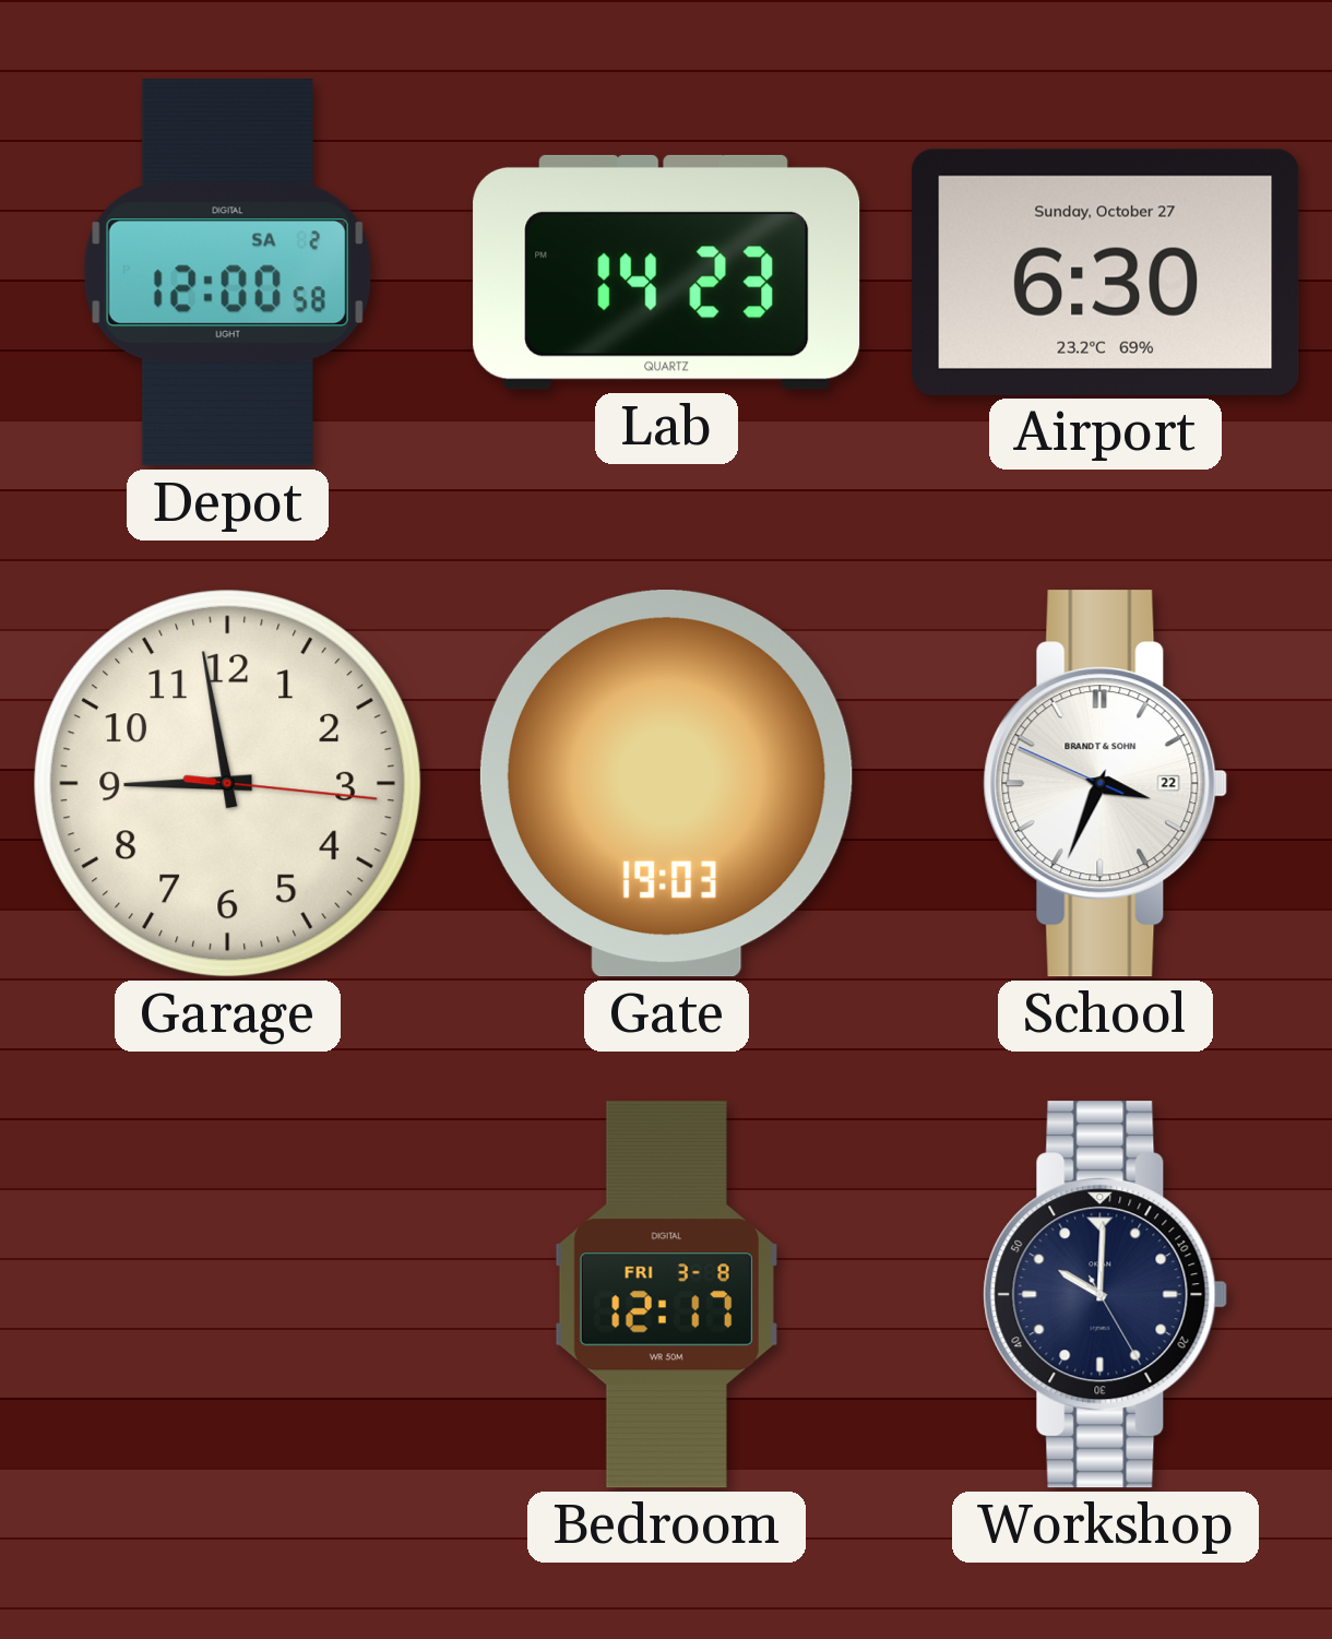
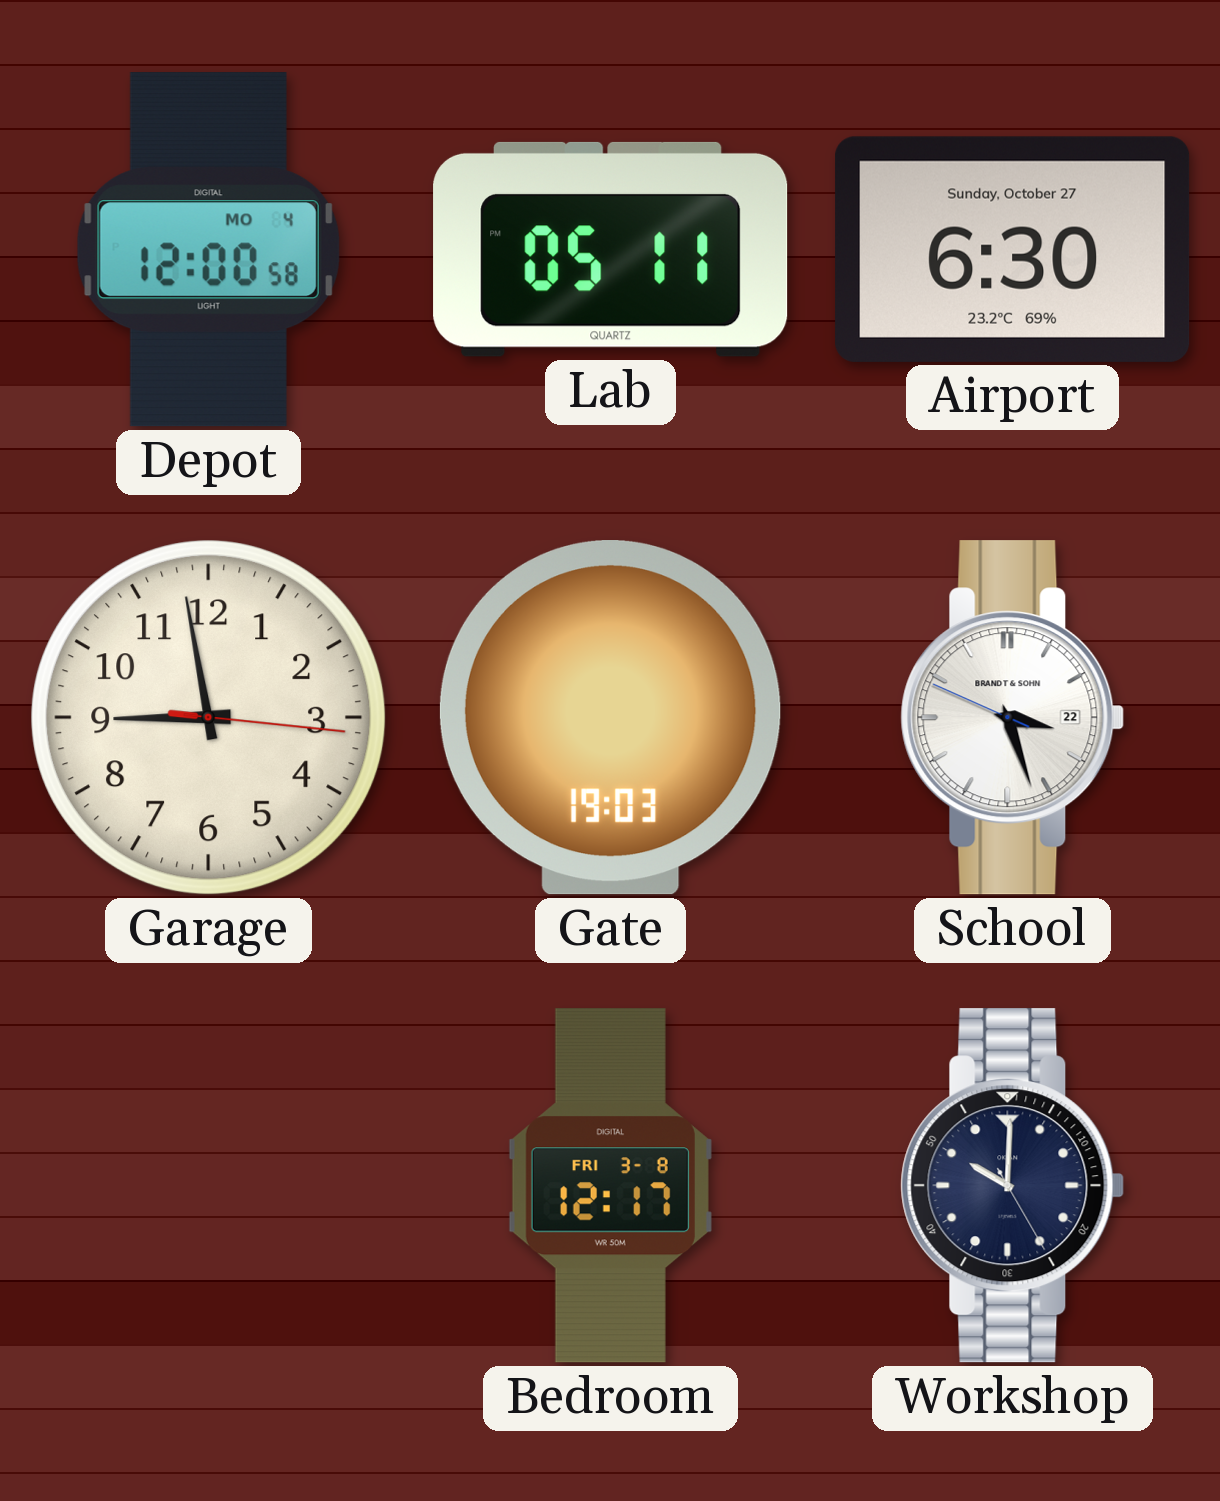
Depot date: SA 2 -> MO 4
Lab: 14:23 -> 05:11
School: 3:33 -> 3:26
